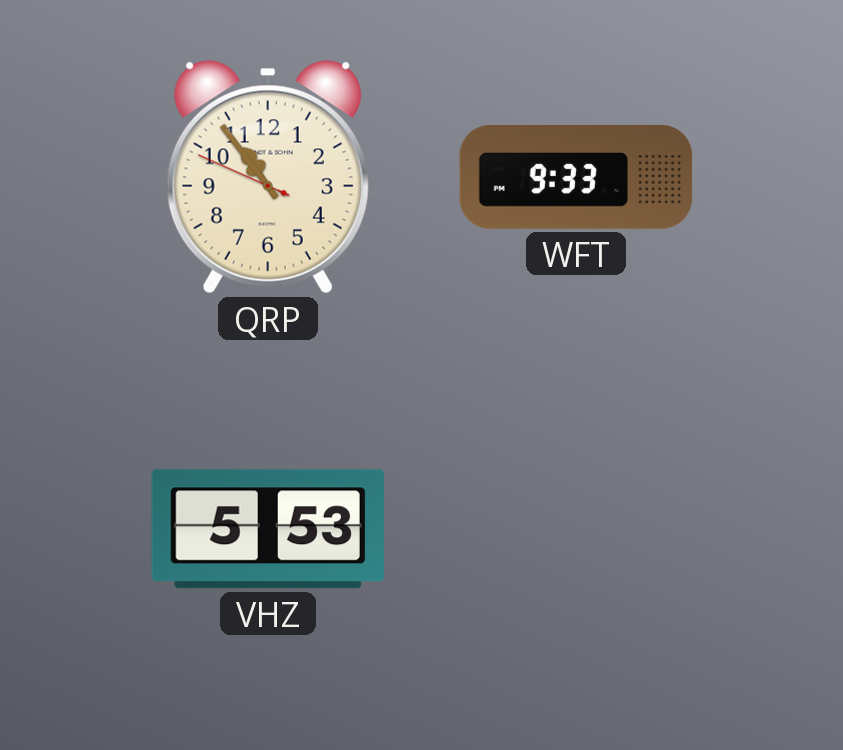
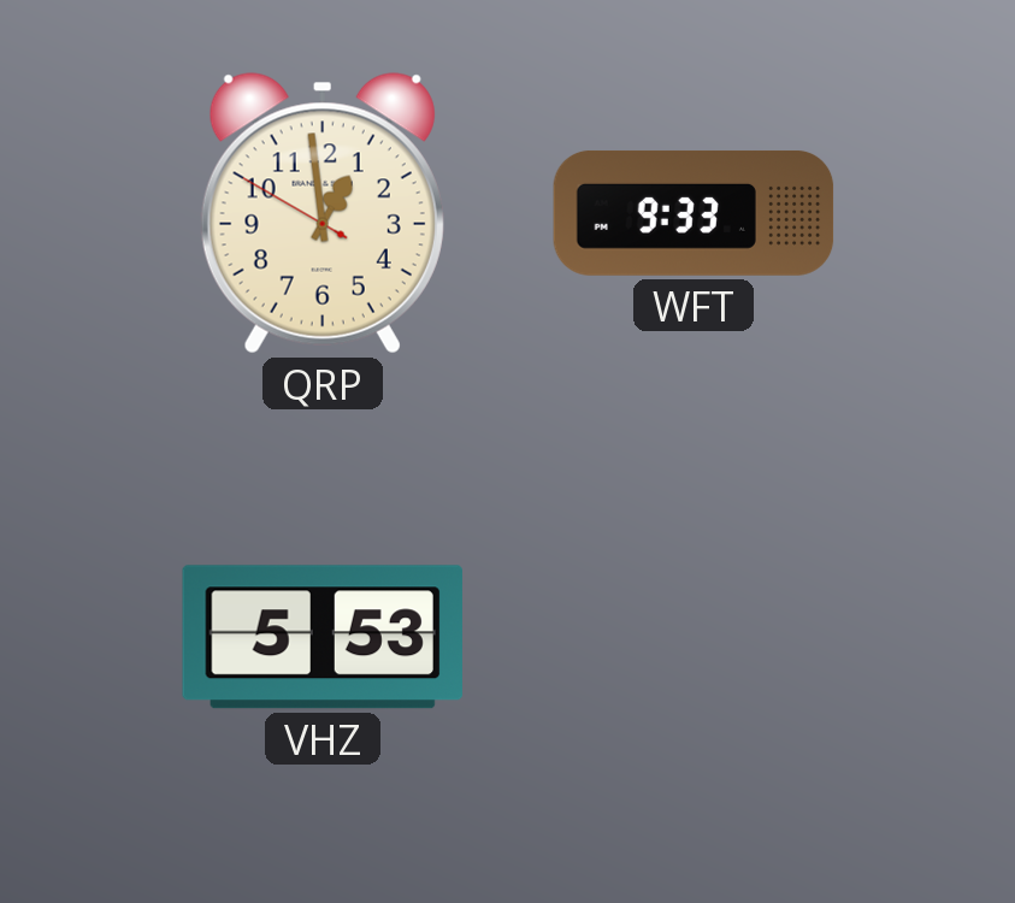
QRP: 10:53 -> 12:58
